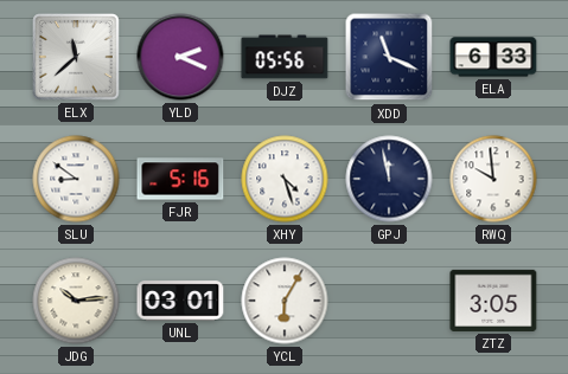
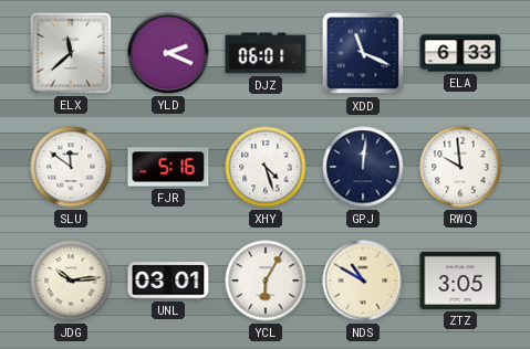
DJZ: 05:56 -> 06:01
SLU: 8:51 -> 11:51
GPJ: 11:58 -> 12:01
NDS: none -> 10:50
